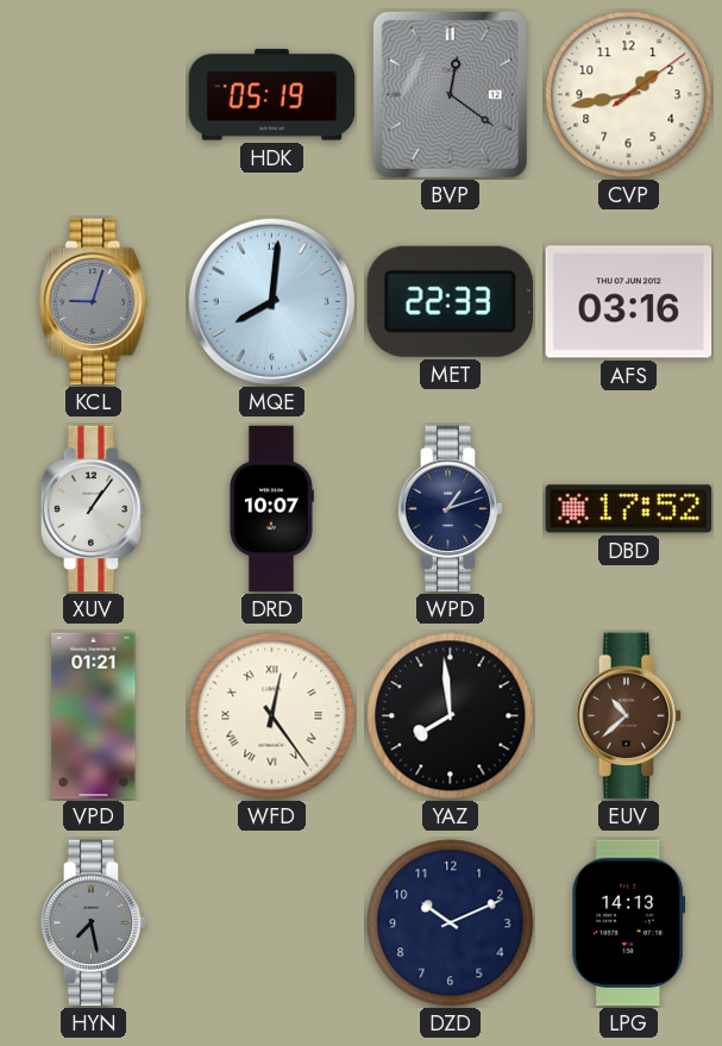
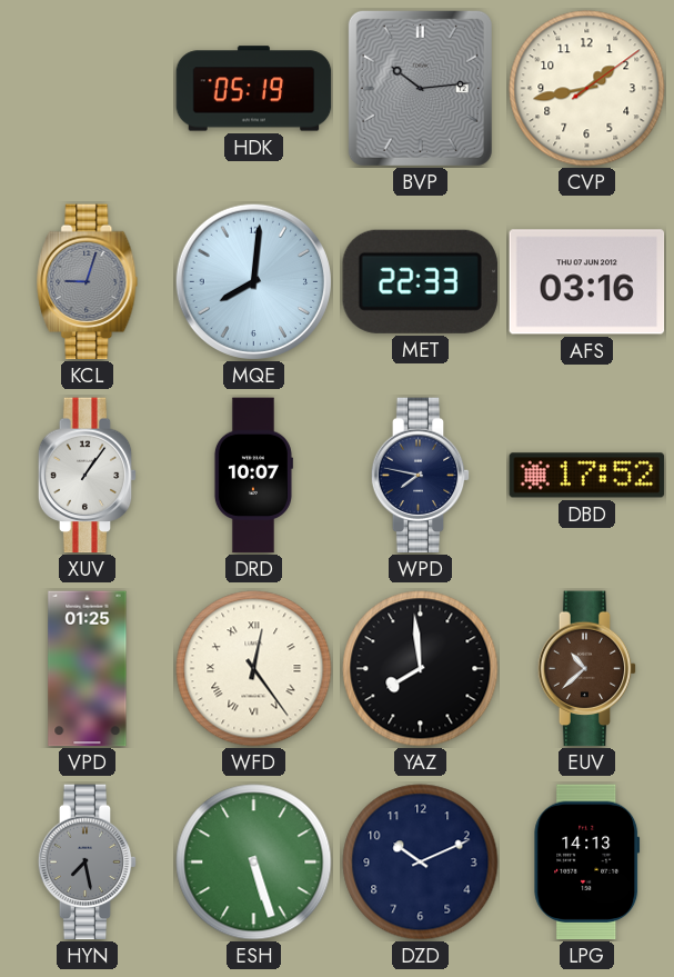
BVP: 12:21 -> 10:14
WPD: 1:12 -> 7:47
VPD: 01:21 -> 01:25
ESH: none -> 5:27
